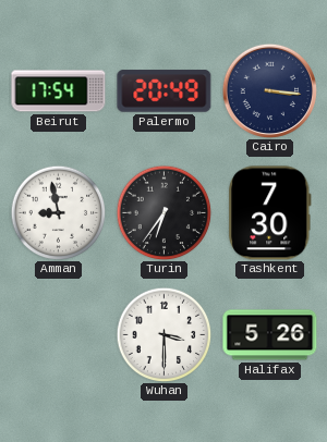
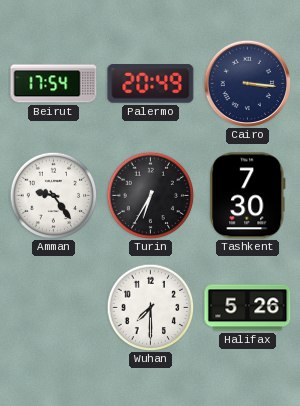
Amman: 8:58 -> 9:24
Turin: 6:36 -> 6:35
Wuhan: 3:30 -> 7:30
